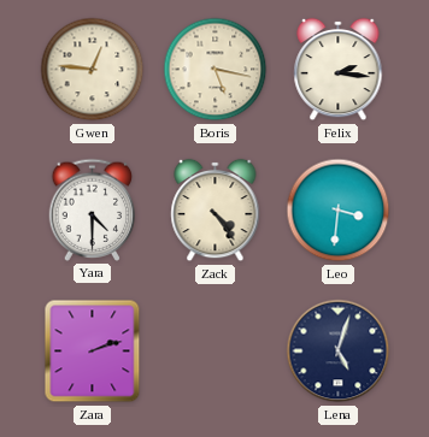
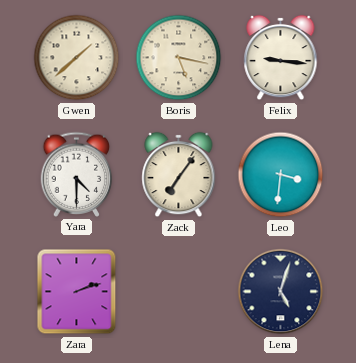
Gwen: 12:46 -> 1:38
Felix: 2:16 -> 9:16
Zack: 4:24 -> 7:06
